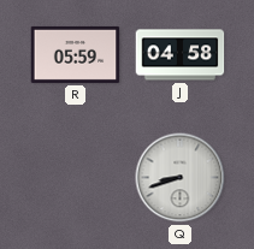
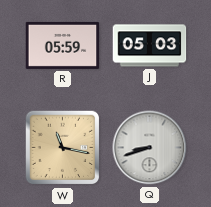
J: 04:58 -> 05:03
W: none -> 11:17
